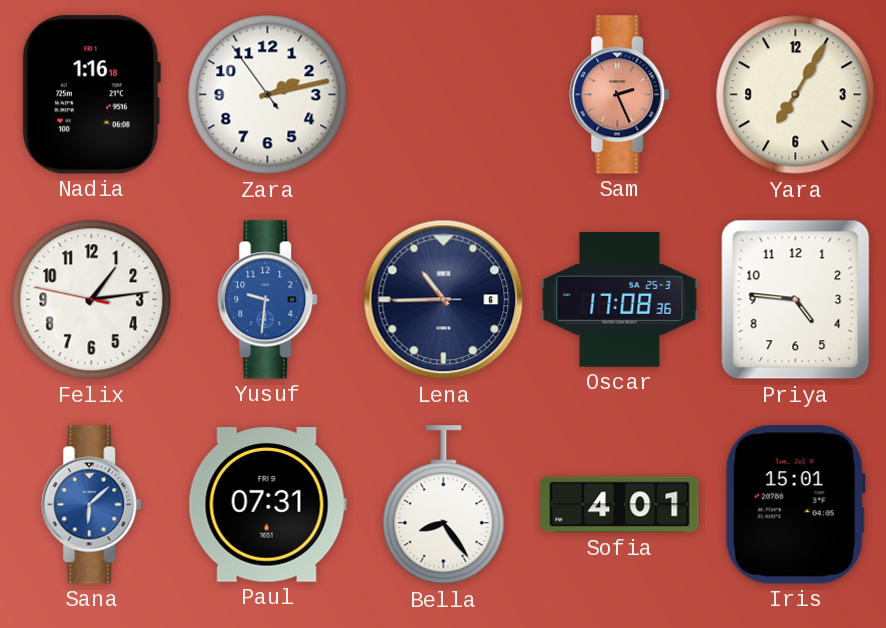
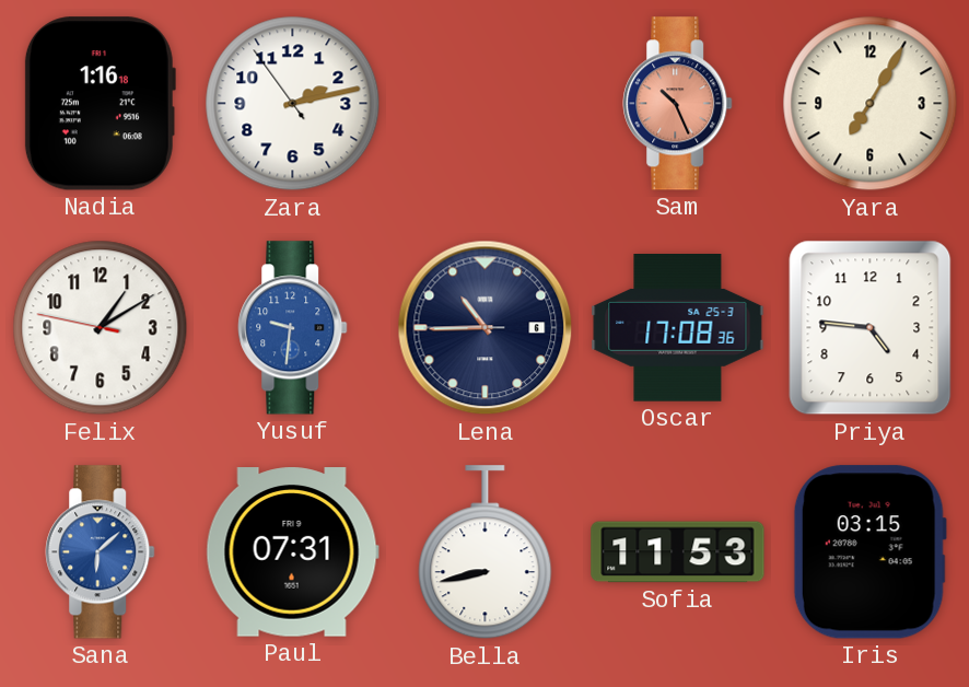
Sam: 2:26 -> 10:26
Felix: 1:13 -> 1:09
Bella: 8:24 -> 8:43
Sofia: 4:01 -> 11:53
Iris: 15:01 -> 03:15
